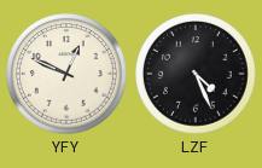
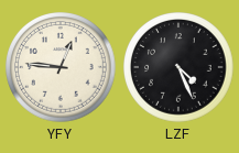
YFY: 12:49 -> 12:46
